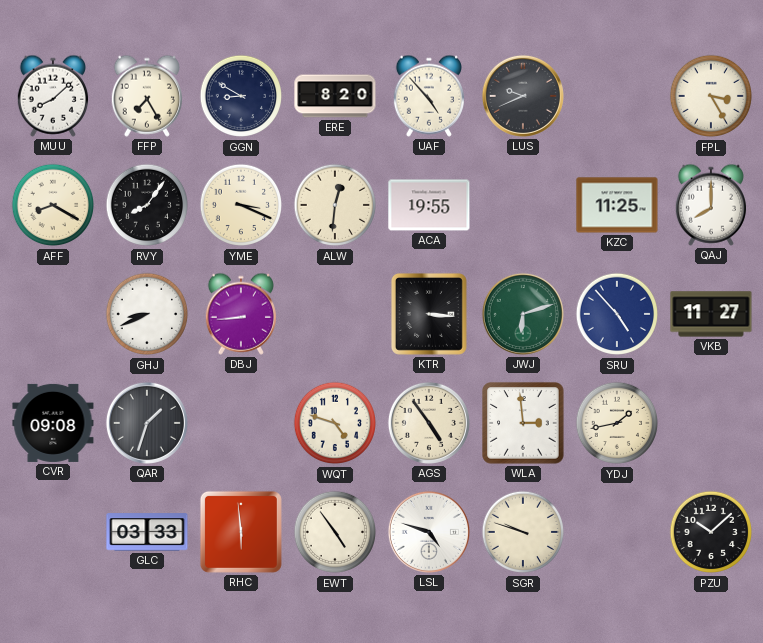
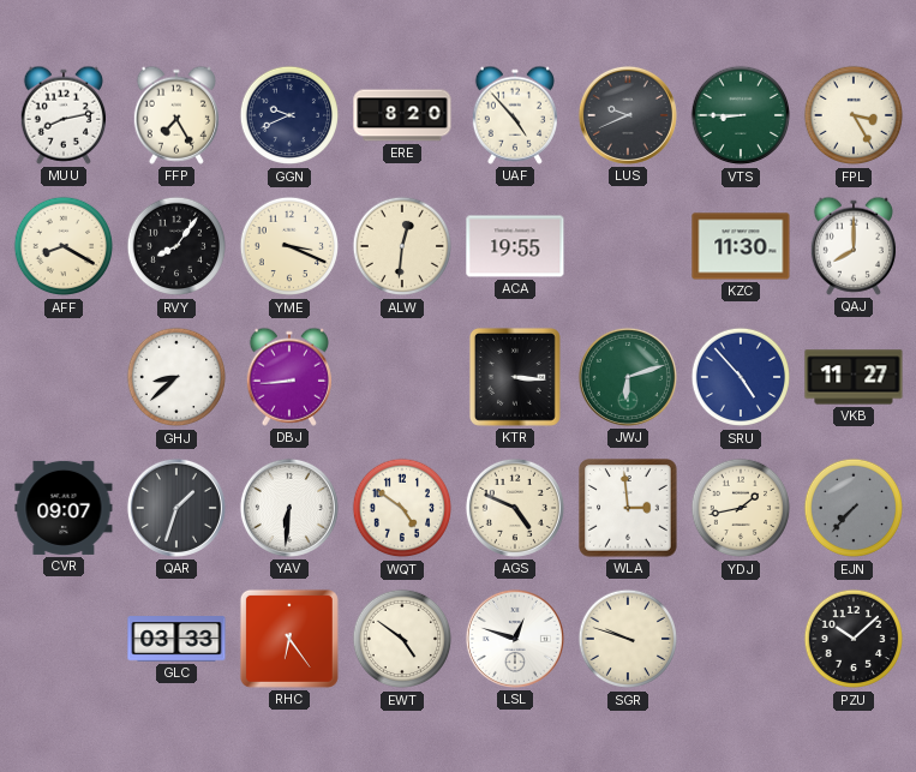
MUU: 8:08 -> 8:13
GGN: 8:50 -> 9:41
VTS: none -> 8:45
KZC: 11:25 -> 11:30
GHJ: 8:41 -> 8:38
CVR: 09:08 -> 09:07
YAV: none -> 6:31
WQT: 4:48 -> 4:51
AGS: 4:54 -> 4:49
EJN: none -> 7:37
RHC: 5:59 -> 6:24
EWT: 4:54 -> 4:51
LSL: 4:48 -> 12:48
